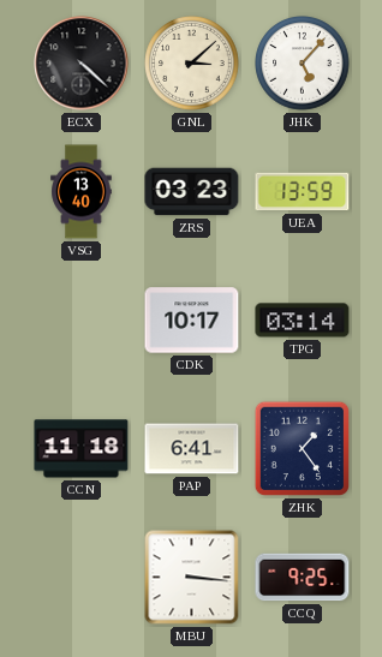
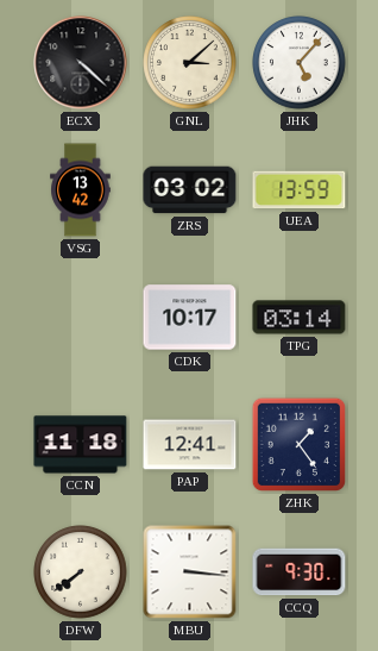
VSG: 13:40 -> 13:42
ZRS: 03:23 -> 03:02
PAP: 6:41 -> 12:41
DFW: none -> 7:39
CCQ: 9:25 -> 9:30
